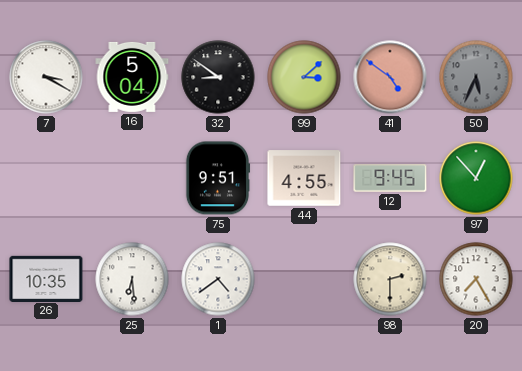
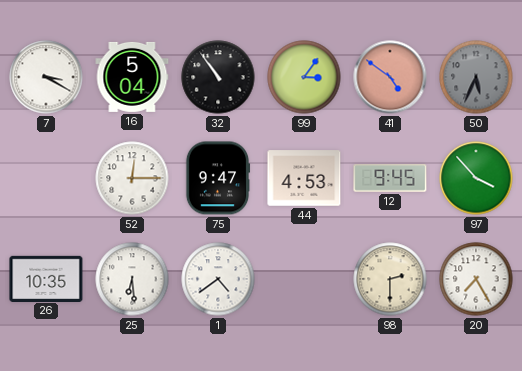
32: 8:51 -> 10:54
99: 3:08 -> 3:06
52: none -> 12:15
75: 9:51 -> 9:47
44: 4:55 -> 4:53
97: 12:53 -> 3:53
